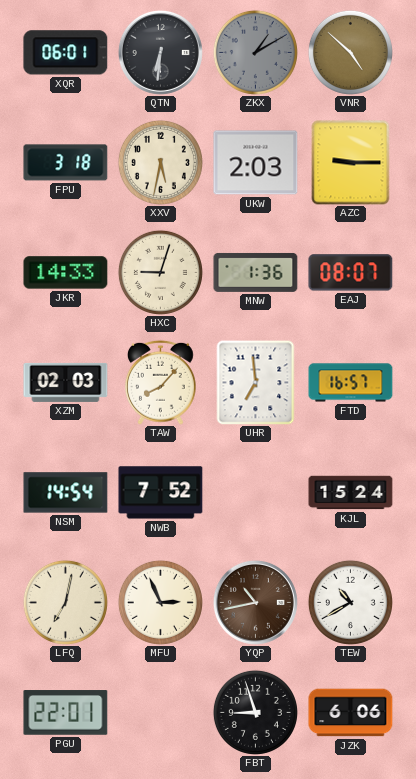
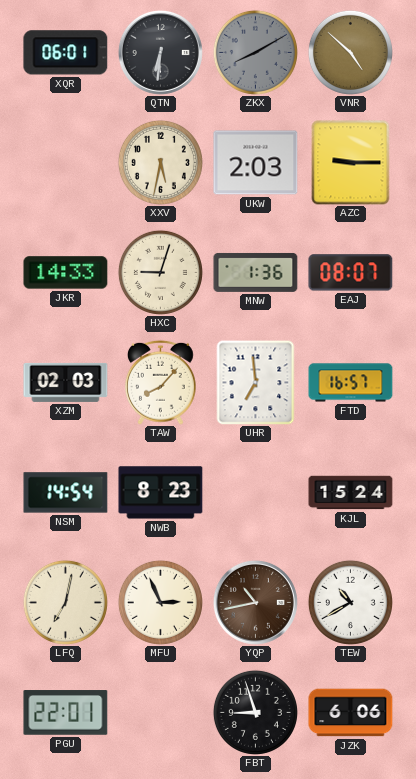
ZKX: 1:10 -> 8:10
FPU: 3:18 -> none
NWB: 7:52 -> 8:23
